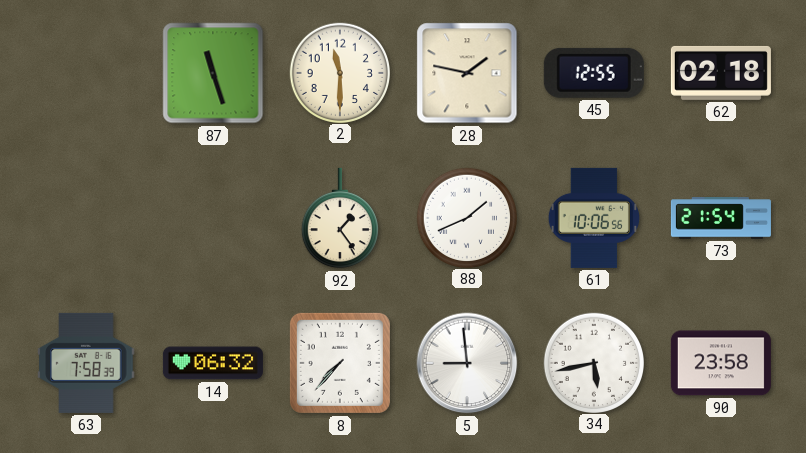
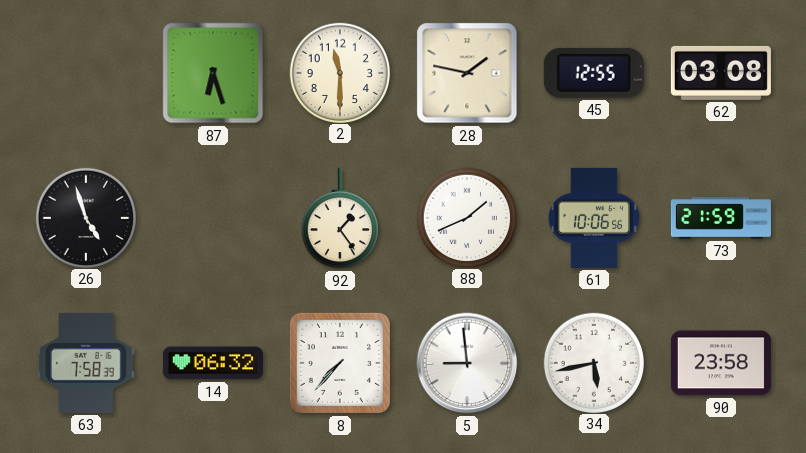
87: 11:27 -> 6:27
62: 02:18 -> 03:08
26: none -> 4:57
73: 21:54 -> 21:59
